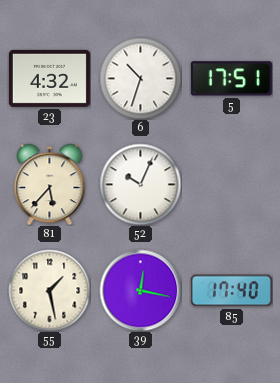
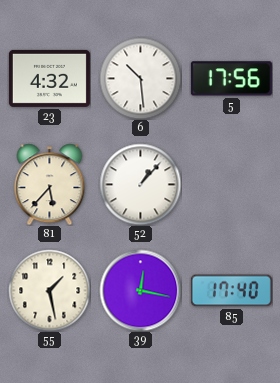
6: 10:33 -> 10:29
5: 17:51 -> 17:56
52: 10:04 -> 1:07
